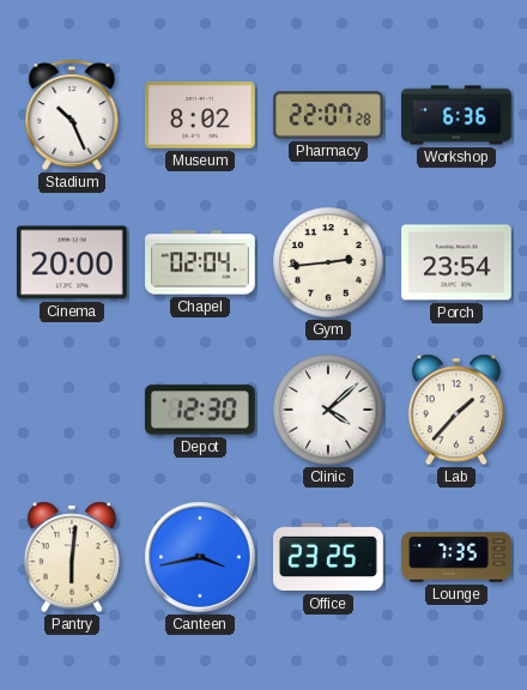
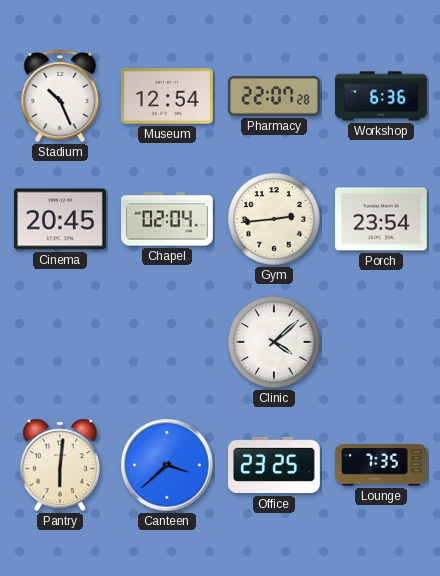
Museum: 8:02 -> 12:54
Cinema: 20:00 -> 20:45
Depot: 12:30 -> none
Lab: 1:37 -> none
Canteen: 3:43 -> 3:38
